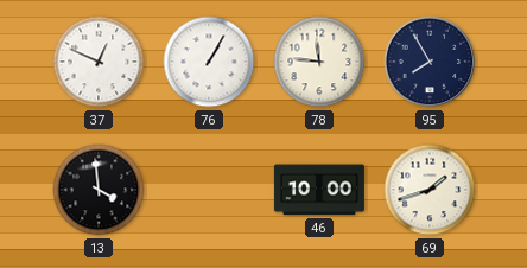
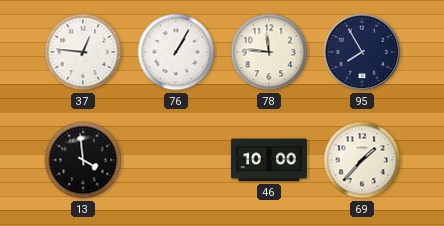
37: 12:49 -> 12:46
69: 1:42 -> 1:37
